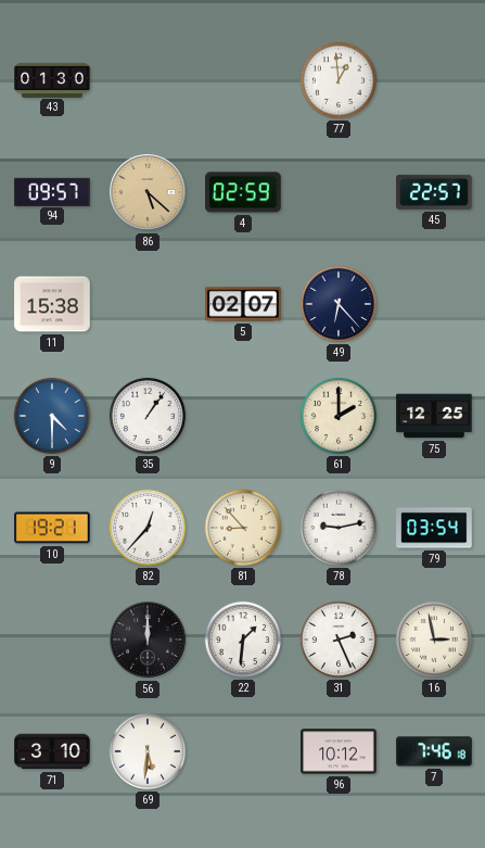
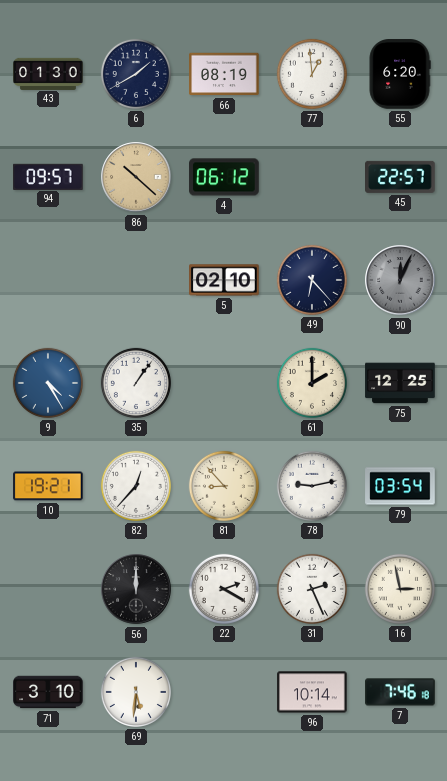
6: none -> 1:40
66: none -> 08:19
55: none -> 6:20
86: 5:22 -> 10:22
4: 02:59 -> 06:12
11: 15:38 -> none
5: 02:07 -> 02:10
90: none -> 12:04
9: 4:30 -> 4:25
22: 1:31 -> 2:20
96: 10:12 -> 10:14
